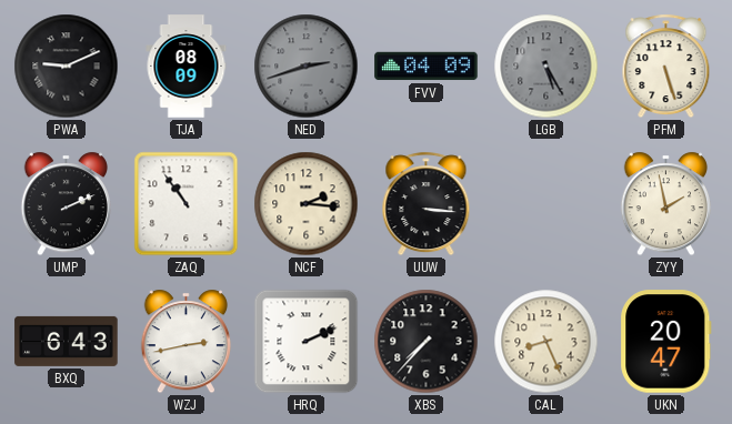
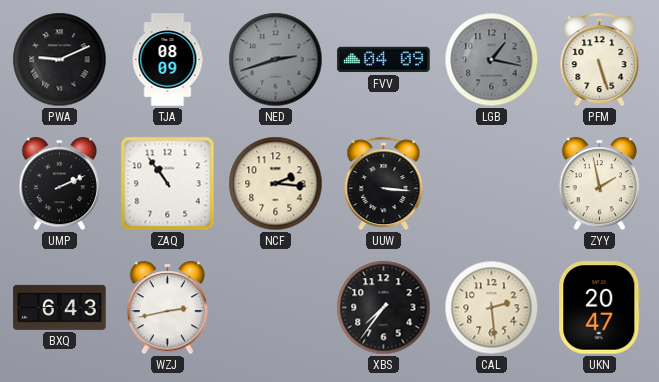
LGB: 5:25 -> 1:17
HRQ: 2:11 -> none
XBS: 7:37 -> 7:36
CAL: 8:26 -> 2:29
